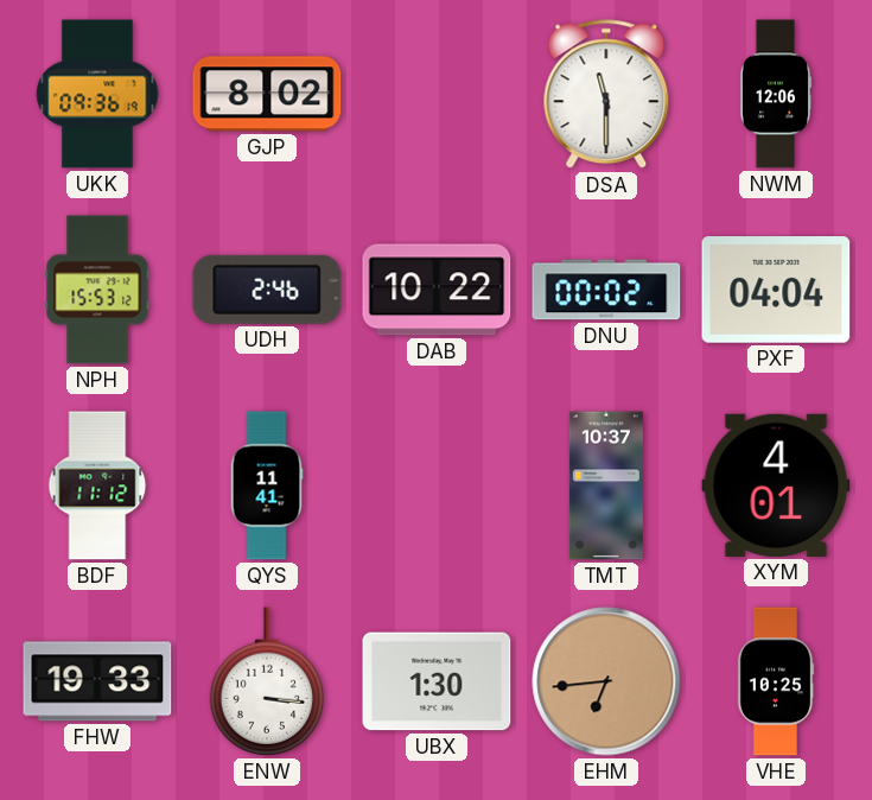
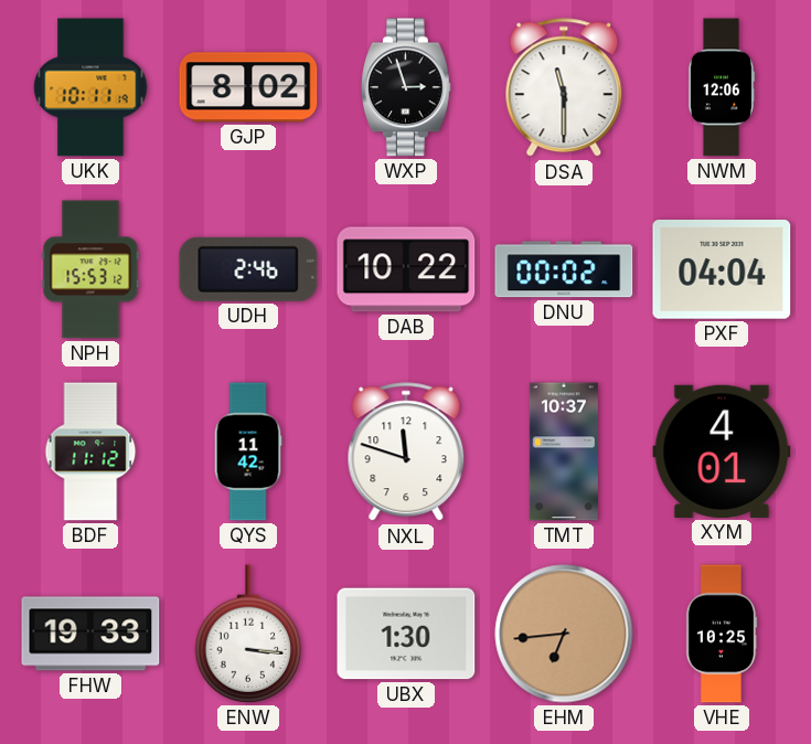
UKK: 09:36 -> 10:11
WXP: none -> 2:57
QYS: 11:41 -> 11:42
NXL: none -> 11:48
